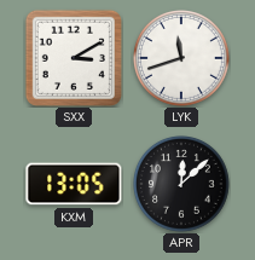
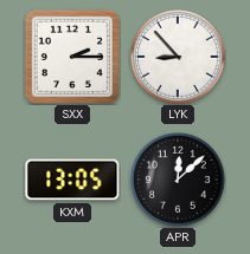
SXX: 3:10 -> 2:15
LYK: 11:42 -> 8:53
